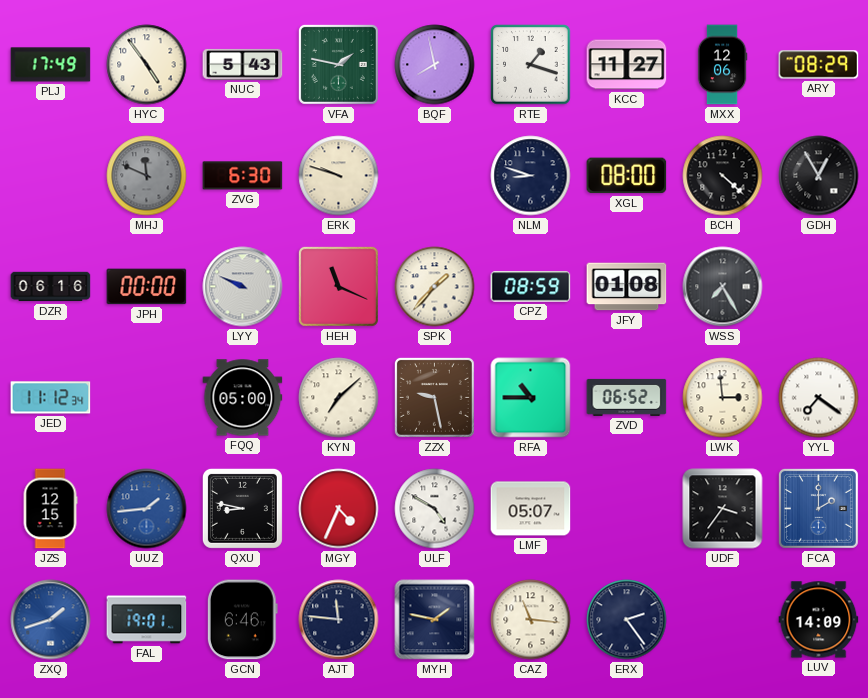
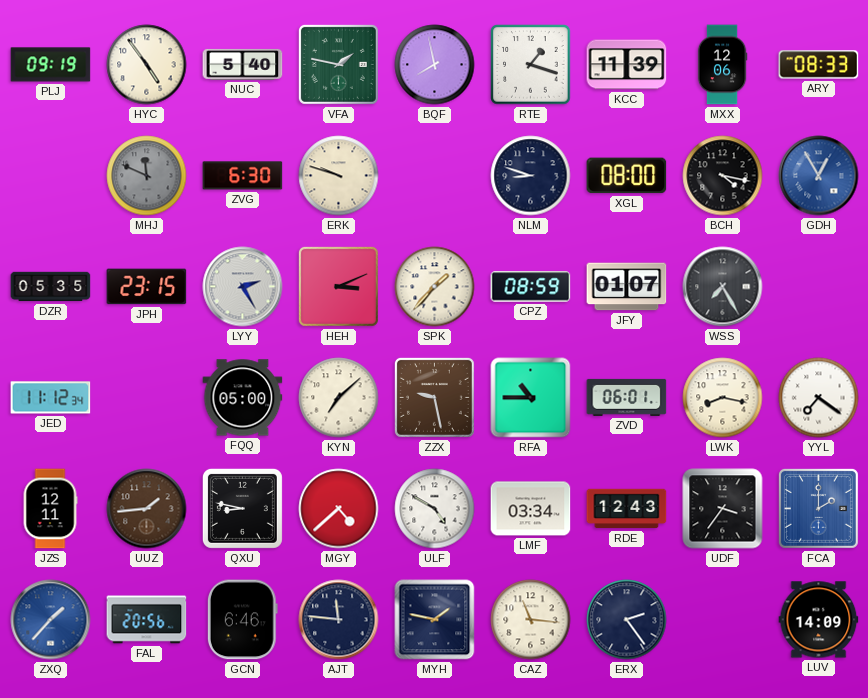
PLJ: 17:49 -> 09:19
NUC: 5:43 -> 5:40
KCC: 11:27 -> 11:39
ARY: 08:29 -> 08:33
BCH: 4:22 -> 4:17
GDH dial: black -> blue
DZR: 06:16 -> 05:35
JPH: 00:00 -> 23:15
LYY: 9:49 -> 2:25
HEH: 11:19 -> 3:11
JFY: 01:08 -> 01:07
ZVD: 06:52 -> 06:01
LWK: 2:59 -> 8:17
JZS: 12:15 -> 12:11
UUZ dial: blue -> brown
MGY: 4:34 -> 4:38
LMF: 05:07 -> 03:34
RDE: none -> 12:43
ZXQ: 1:42 -> 1:37
FAL: 19:01 -> 20:56
